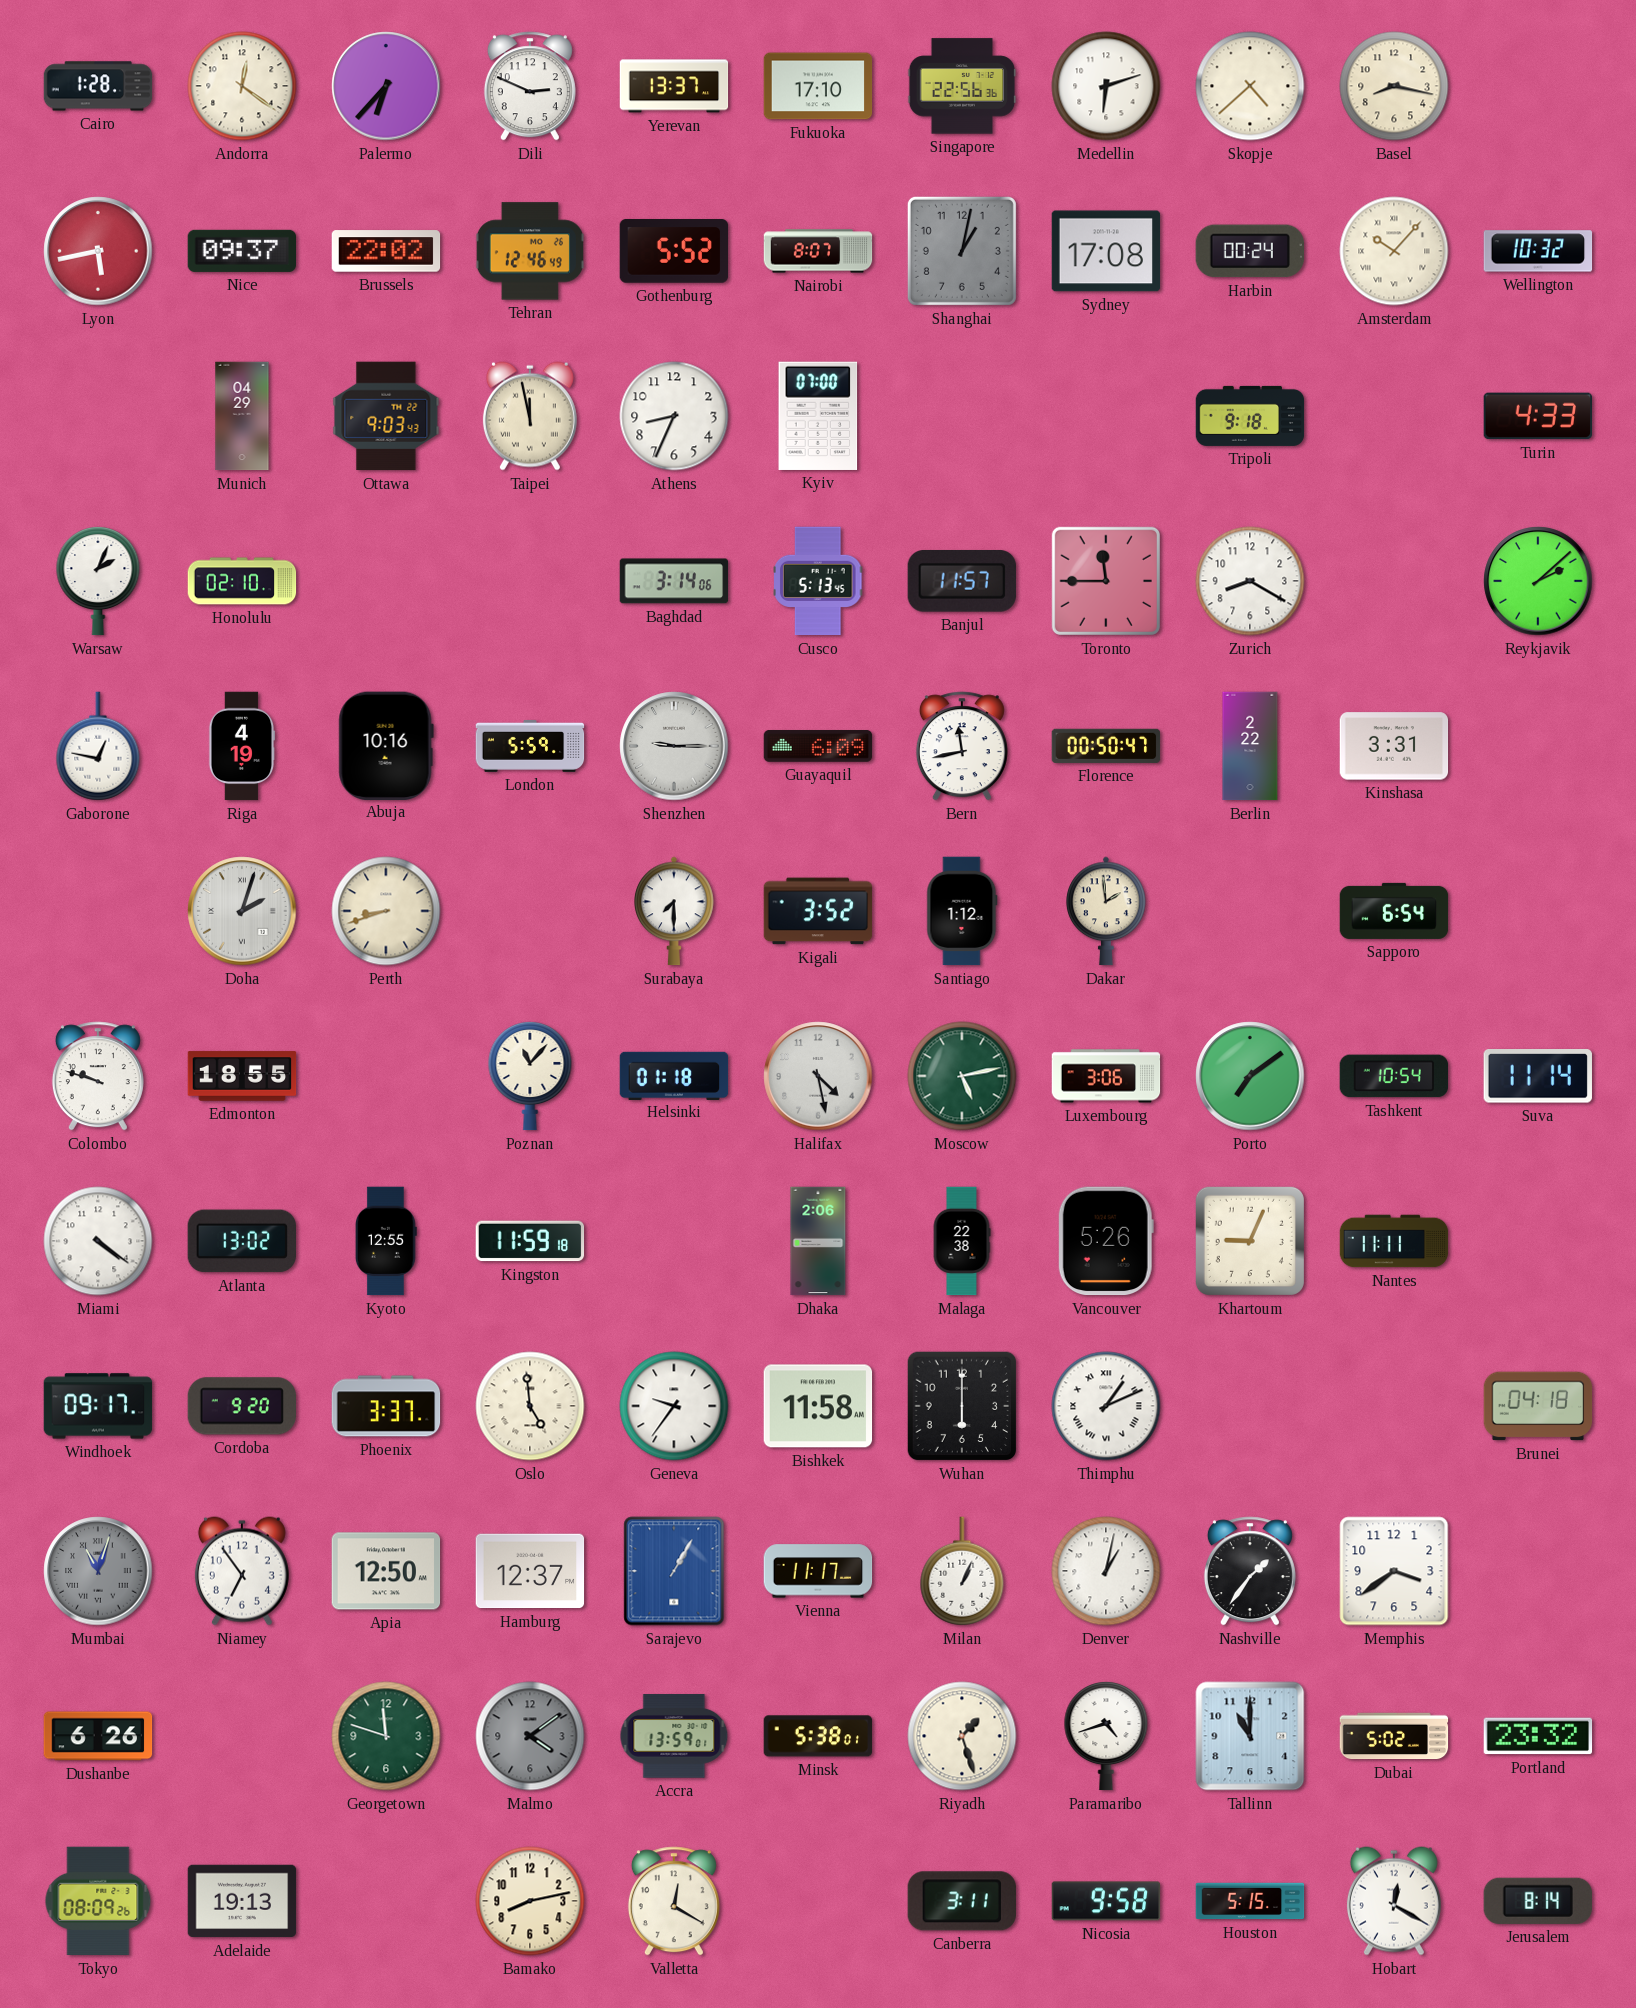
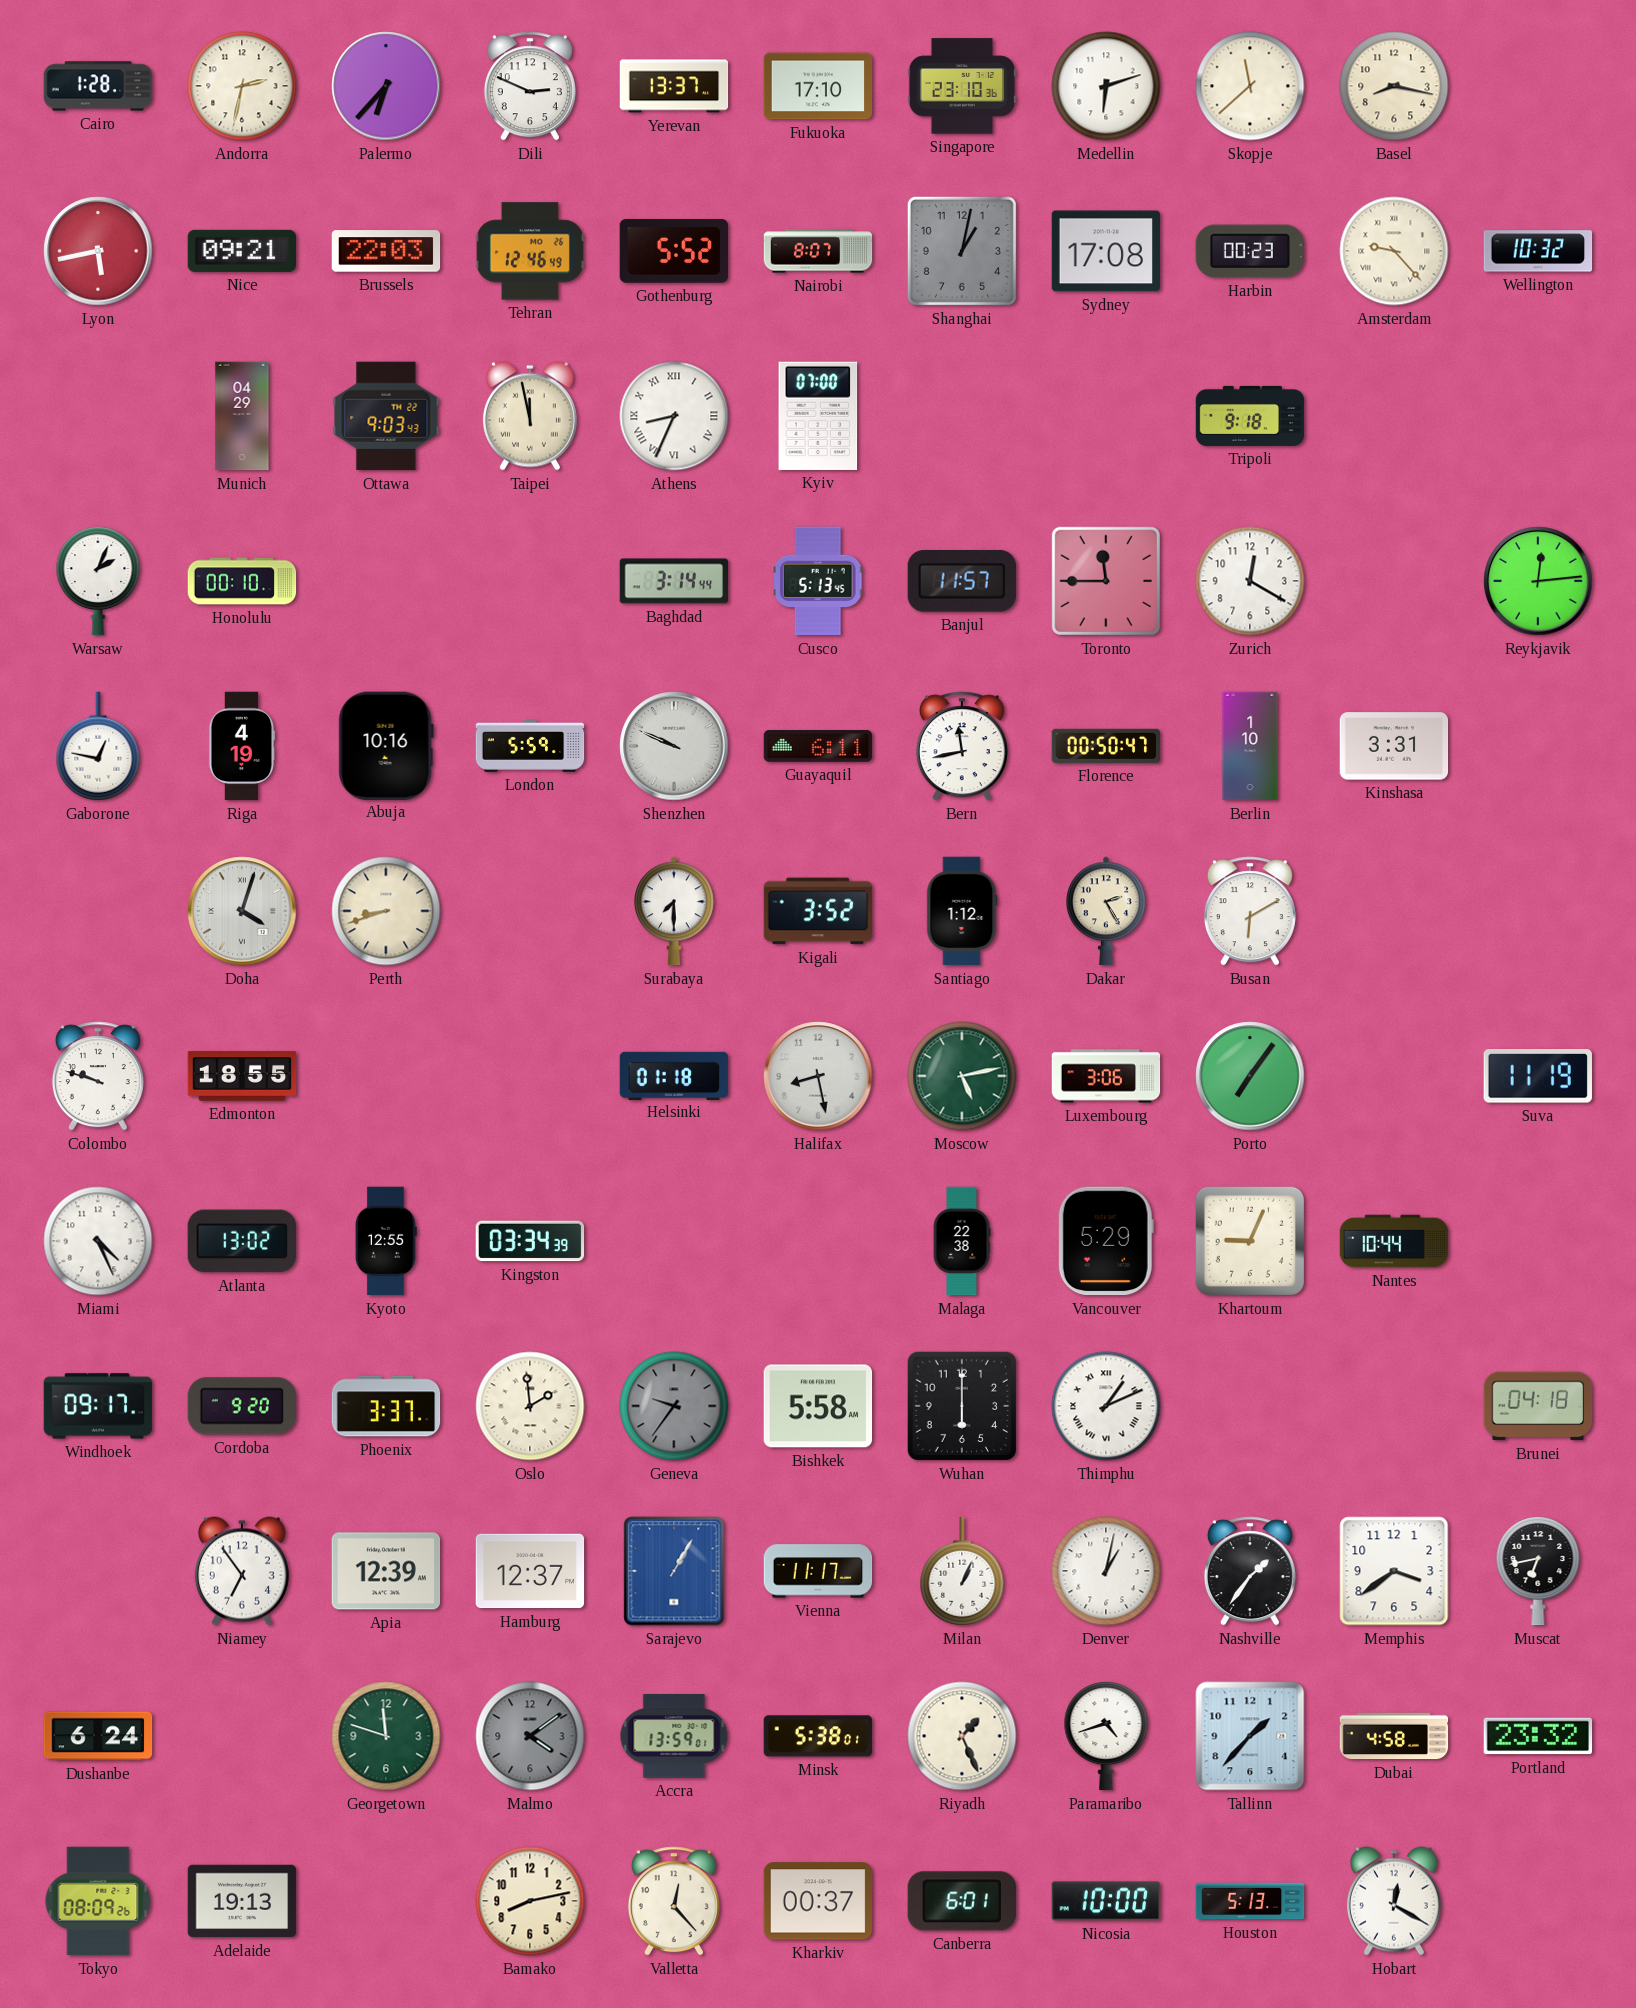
Andorra: 12:21 -> 2:32
Singapore: 22:56 -> 23:10
Skopje: 4:38 -> 11:38
Nice: 09:37 -> 09:21
Brussels: 22:02 -> 22:03
Harbin: 00:24 -> 00:23
Amsterdam: 10:07 -> 9:23
Athens numerals: Arabic -> Roman
Turin: 4:33 -> none
Honolulu: 02:10 -> 00:10
Baghdad: 3:14:06 -> 3:14:44
Zurich: 8:20 -> 12:20
Reykjavik: 2:08 -> 12:14
Shenzhen: 9:15 -> 9:49
Guayaquil: 6:09 -> 6:11
Berlin: 2:22 -> 1:10
Doha: 2:03 -> 4:03
Dakar: 1:59 -> 2:25
Busan: none -> 6:10
Sapporo: 6:54 -> none
Poznan: 11:07 -> none
Halifax: 4:28 -> 8:28
Porto: 7:09 -> 7:06
Tashkent: 10:54 -> none
Suva: 11:14 -> 11:19
Miami: 4:21 -> 4:26
Kingston: 11:59 -> 03:34
Dhaka: 2:06 -> none
Vancouver: 5:26 -> 5:29
Nantes: 11:11 -> 10:44
Oslo: 4:59 -> 1:59
Geneva dial: white -> grey
Bishkek: 11:58 -> 5:58
Mumbai: 11:03 -> none
Apia: 12:50 -> 12:39
Muscat: none -> 6:43
Dushanbe: 6:26 -> 6:24
Riyadh: 1:27 -> 1:26
Tallinn: 11:00 -> 1:37
Dubai: 5:02 -> 4:58
Valletta: 12:20 -> 12:23
Kharkiv: none -> 00:37
Canberra: 3:11 -> 6:01
Nicosia: 9:58 -> 10:00
Houston: 5:15 -> 5:13
Jerusalem: 8:14 -> none
